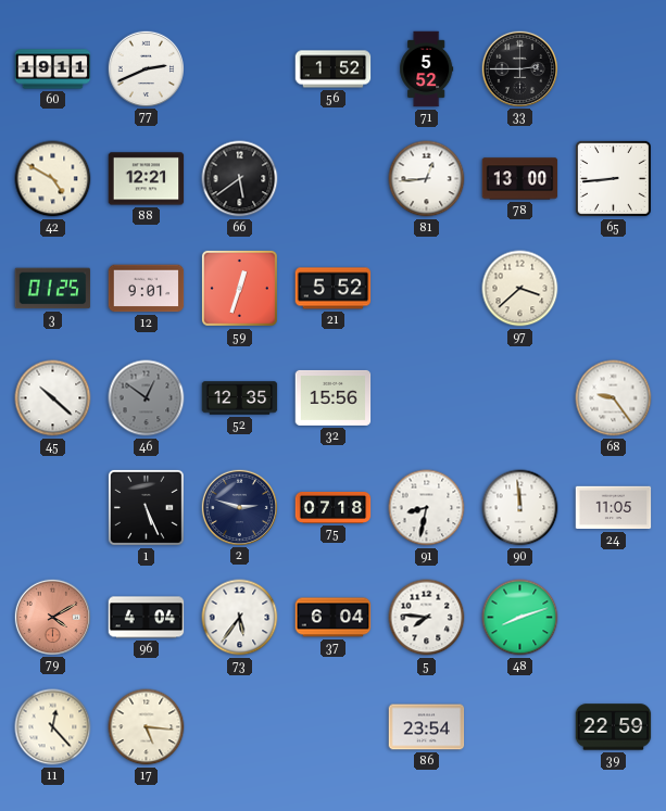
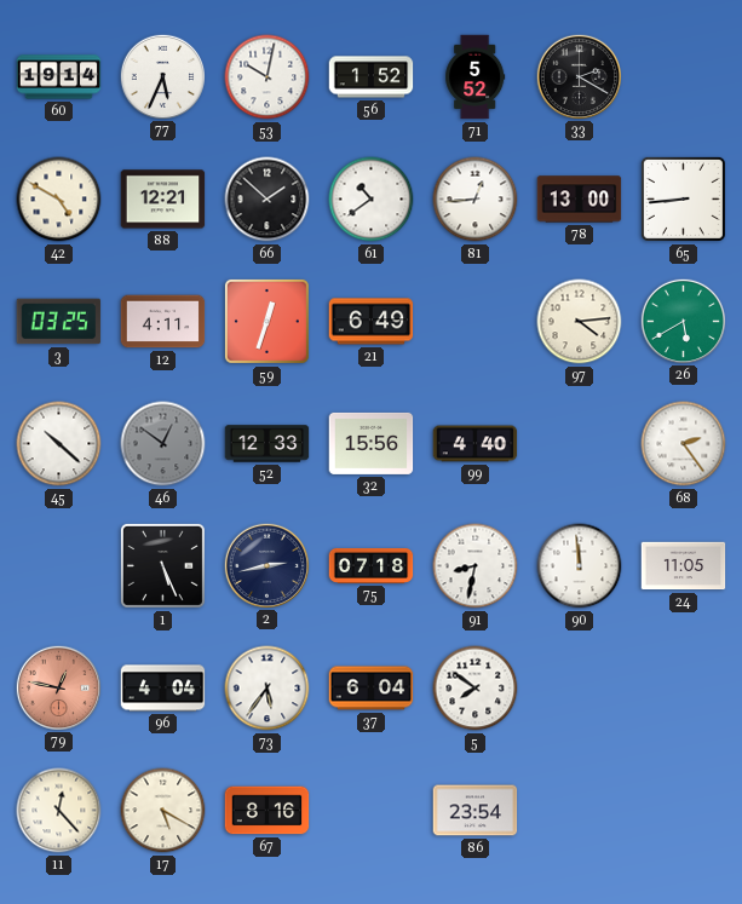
60: 19:11 -> 19:14
77: 2:41 -> 5:34
53: none -> 10:02
33: 2:45 -> 2:20
66: 5:39 -> 1:52
61: none -> 10:39
3: 01:25 -> 03:25
12: 9:01 -> 4:11
21: 5:52 -> 6:49
97: 3:38 -> 4:14
26: none -> 5:40
52: 12:35 -> 12:33
99: none -> 4:40
68: 9:24 -> 2:24
2: 2:48 -> 2:43
79: 4:10 -> 12:47
5: 7:46 -> 7:51
48: 8:12 -> none
17: 5:16 -> 5:20
67: none -> 8:16
39: 22:59 -> none
